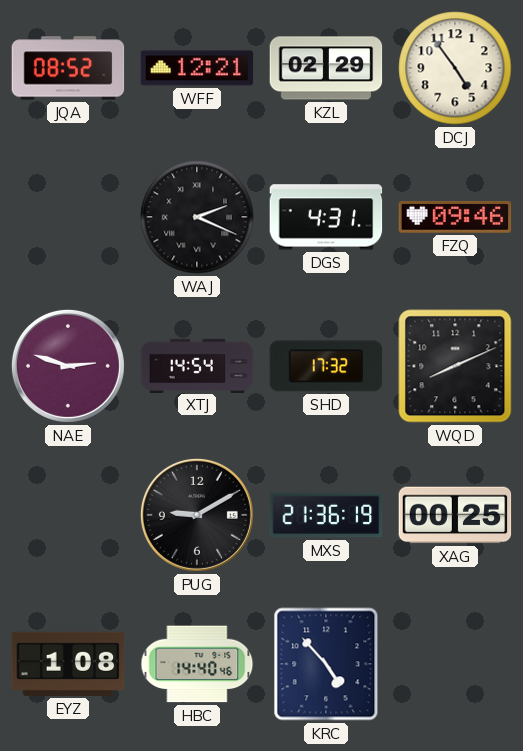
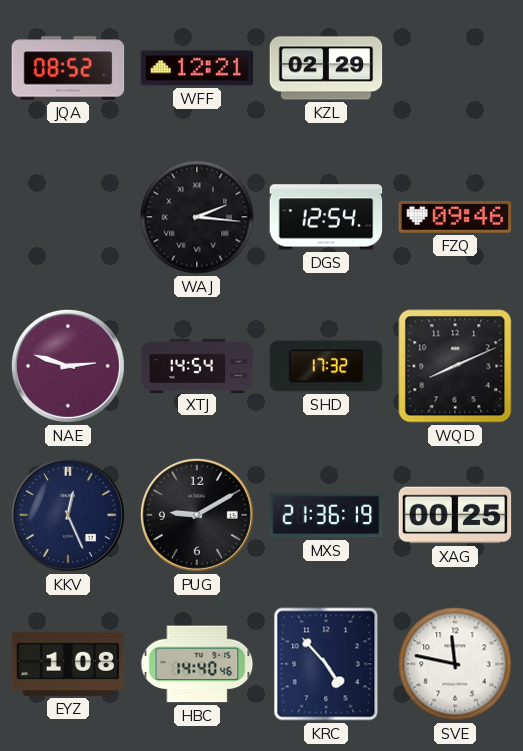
DCJ: 4:54 -> none
WAJ: 2:19 -> 2:16
DGS: 4:31 -> 12:54
KKV: none -> 12:26
SVE: none -> 11:47
